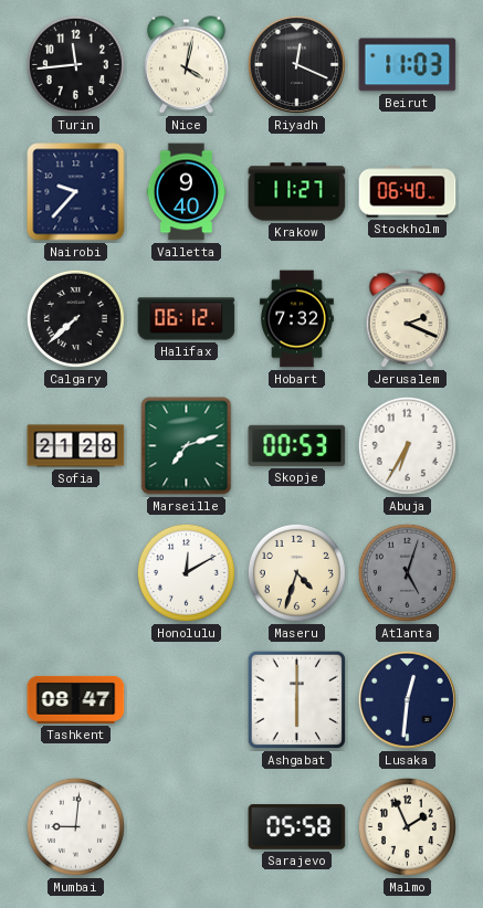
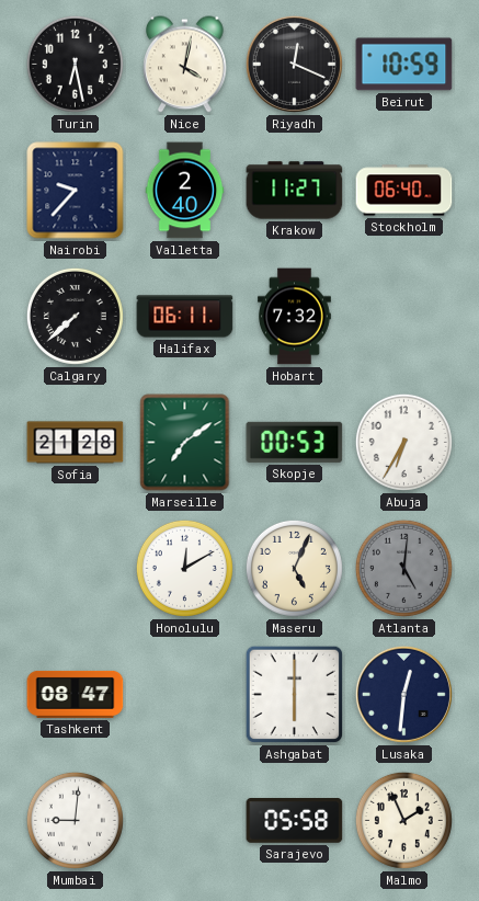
Turin: 11:44 -> 6:28
Beirut: 11:03 -> 10:59
Valletta: 9:40 -> 2:40
Halifax: 06:12 -> 06:11
Jerusalem: 2:19 -> none
Marseille: 7:12 -> 7:09
Maseru: 4:33 -> 5:04
Atlanta: 5:03 -> 5:01
